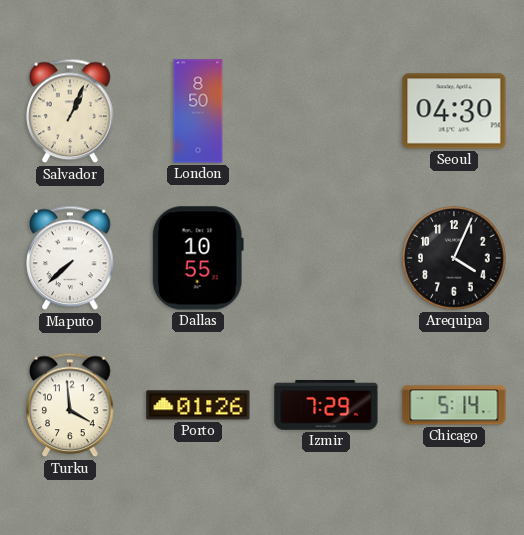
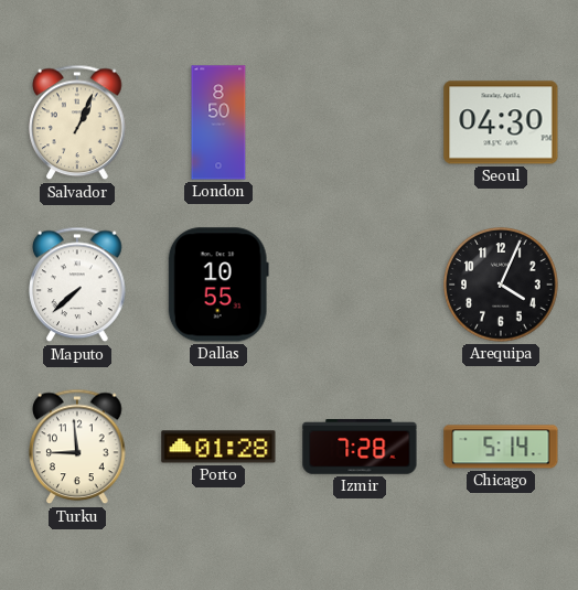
Turku: 3:59 -> 8:59
Porto: 01:26 -> 01:28
Izmir: 7:29 -> 7:28
